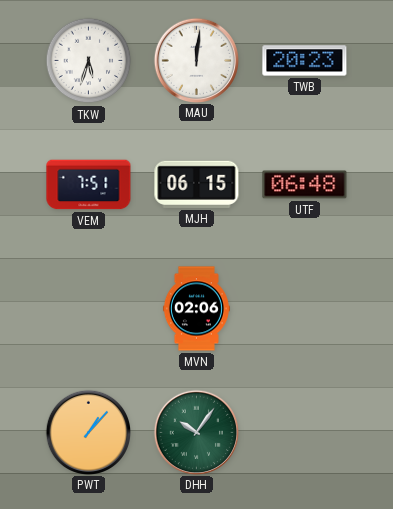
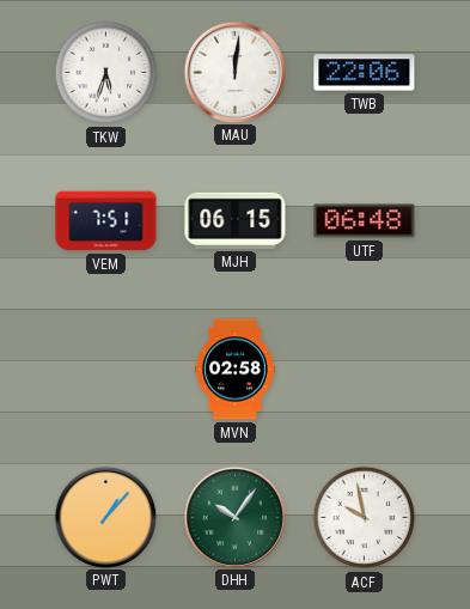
TWB: 20:23 -> 22:06
MVN: 02:06 -> 02:58
ACF: none -> 9:58
